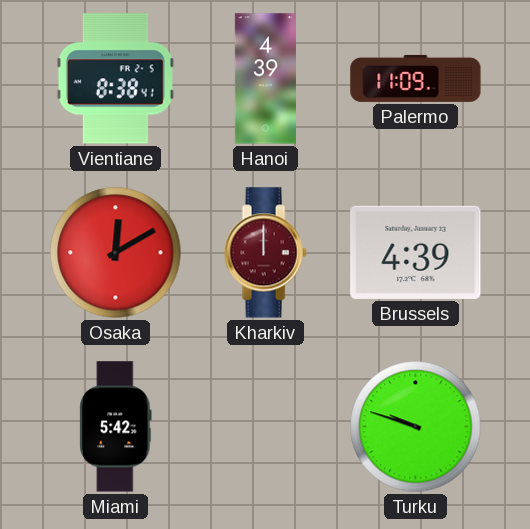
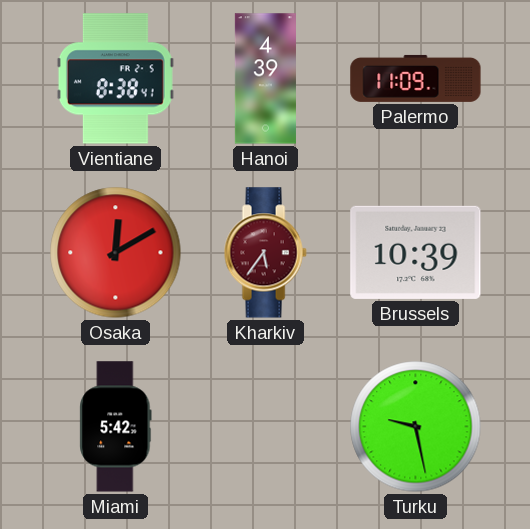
Kharkiv: 12:00 -> 5:36
Brussels: 4:39 -> 10:39
Turku: 9:48 -> 9:28
